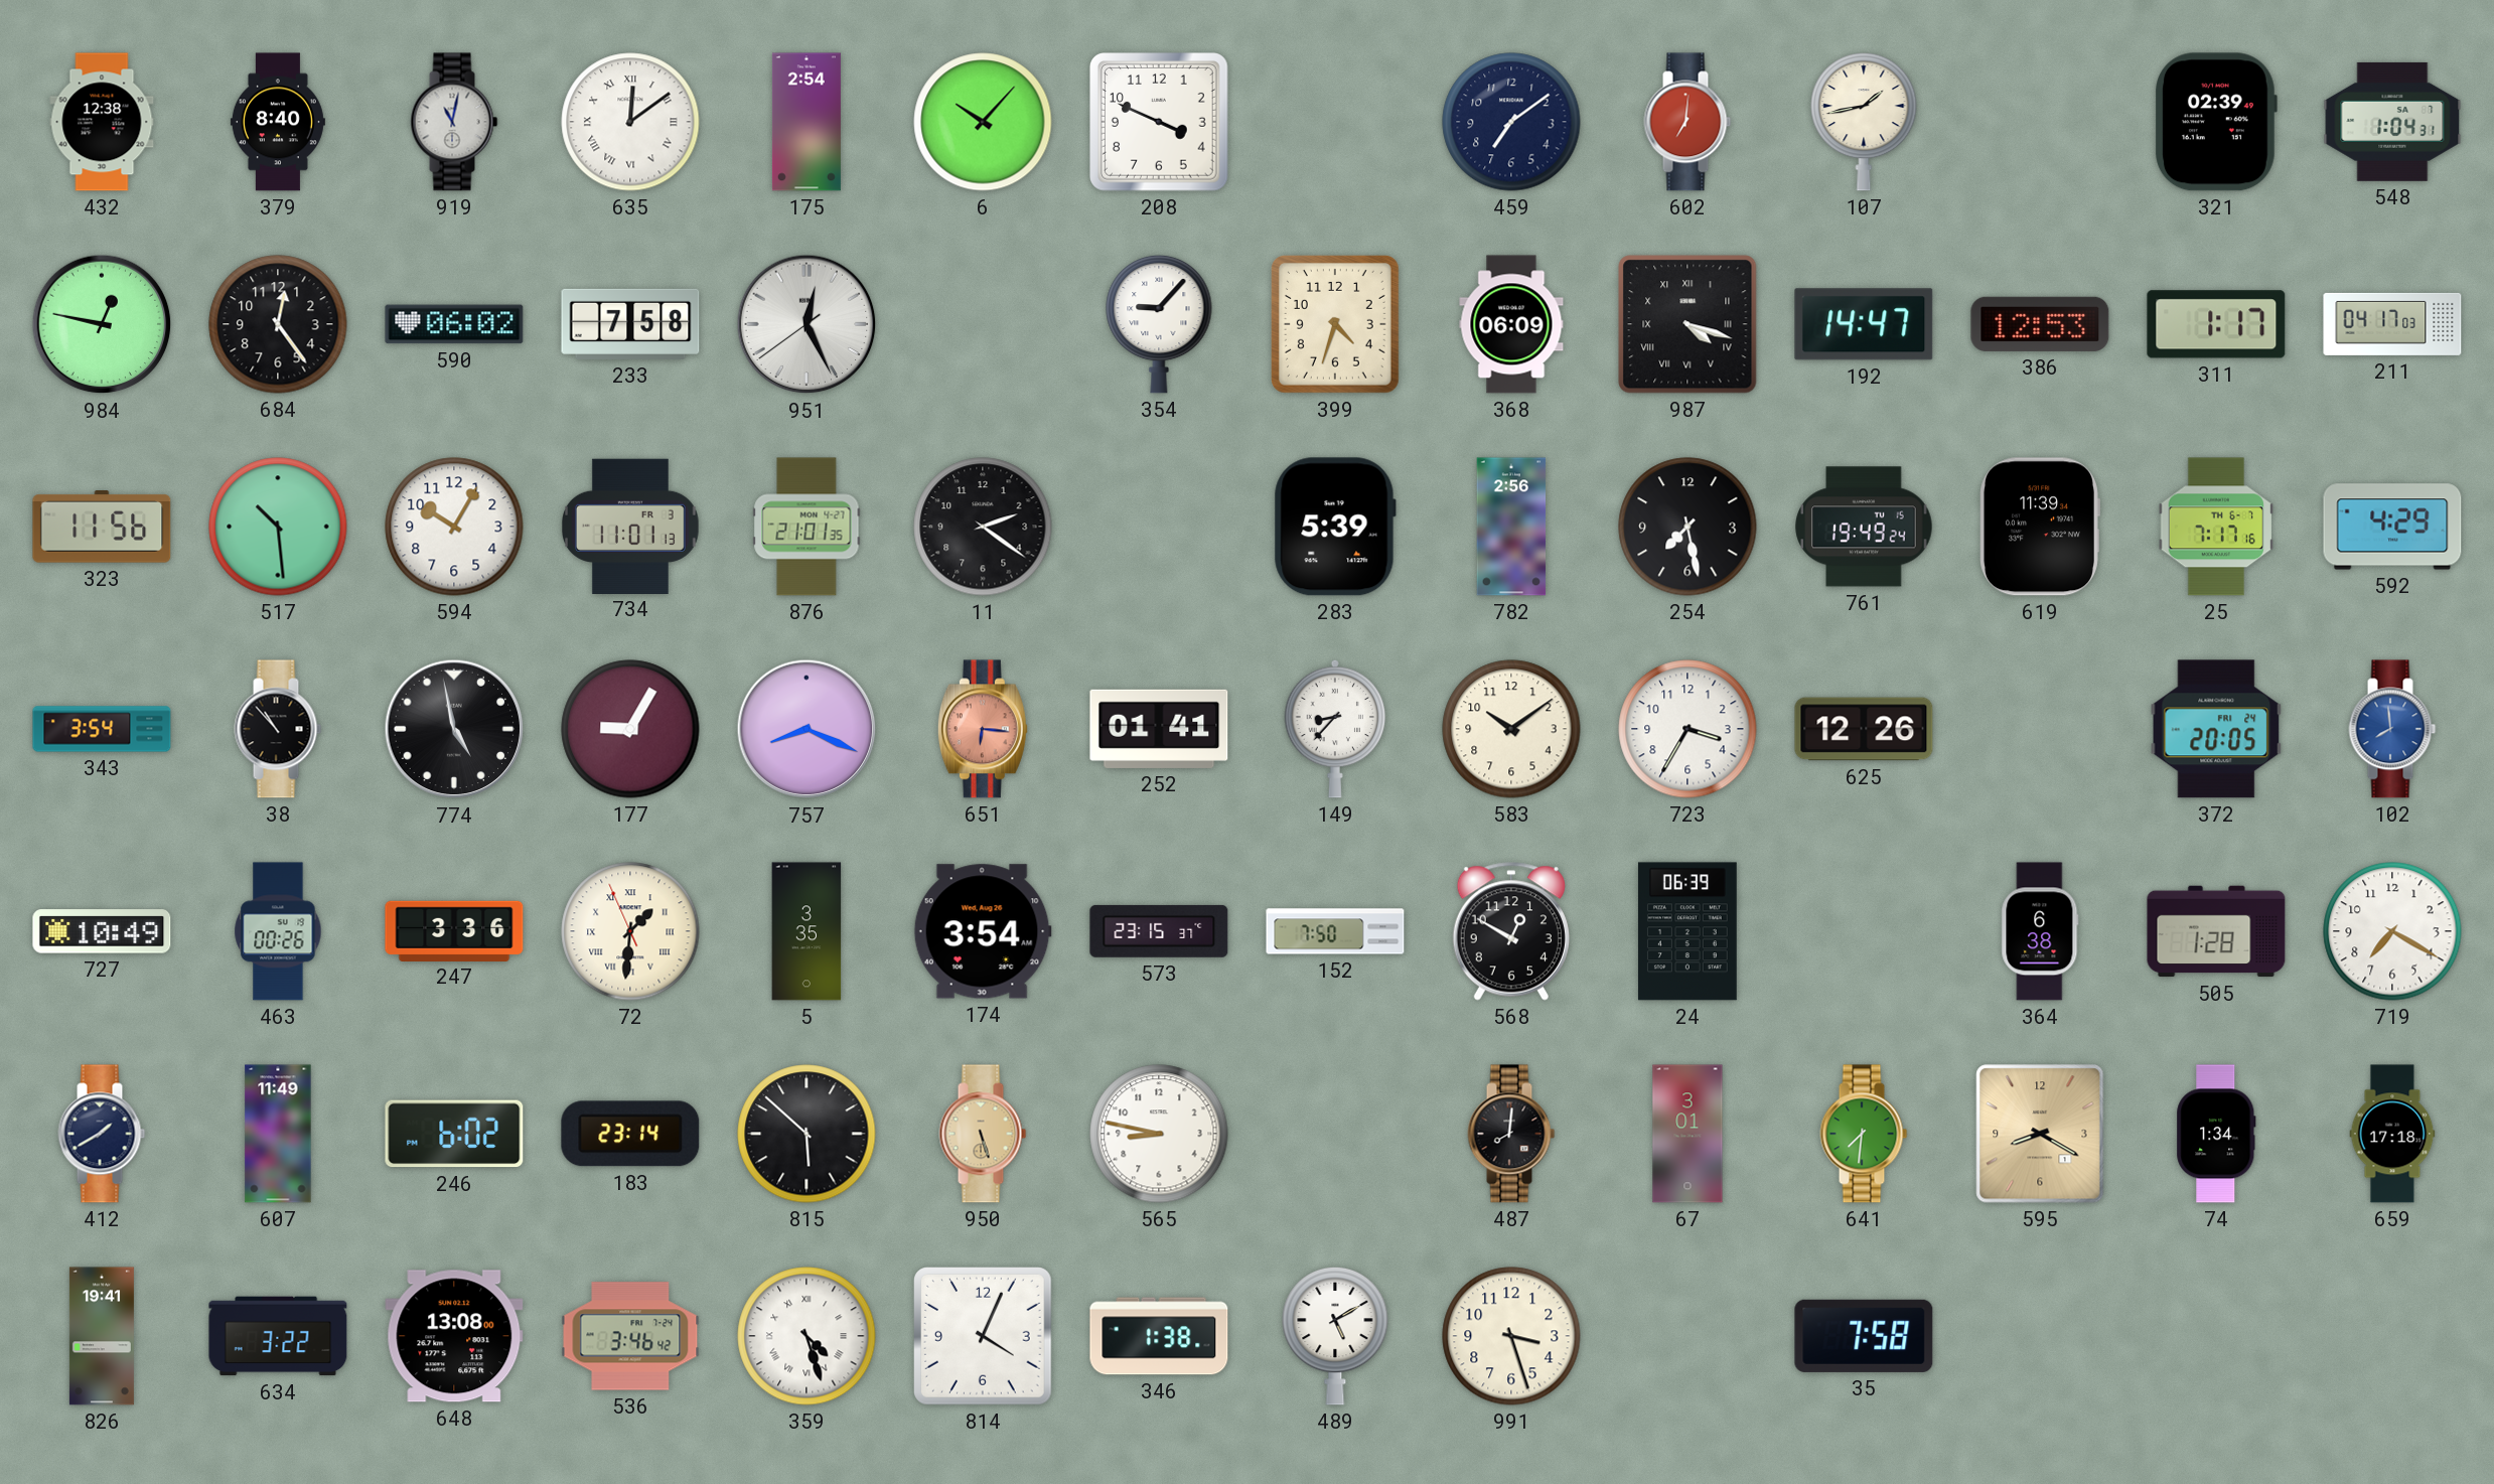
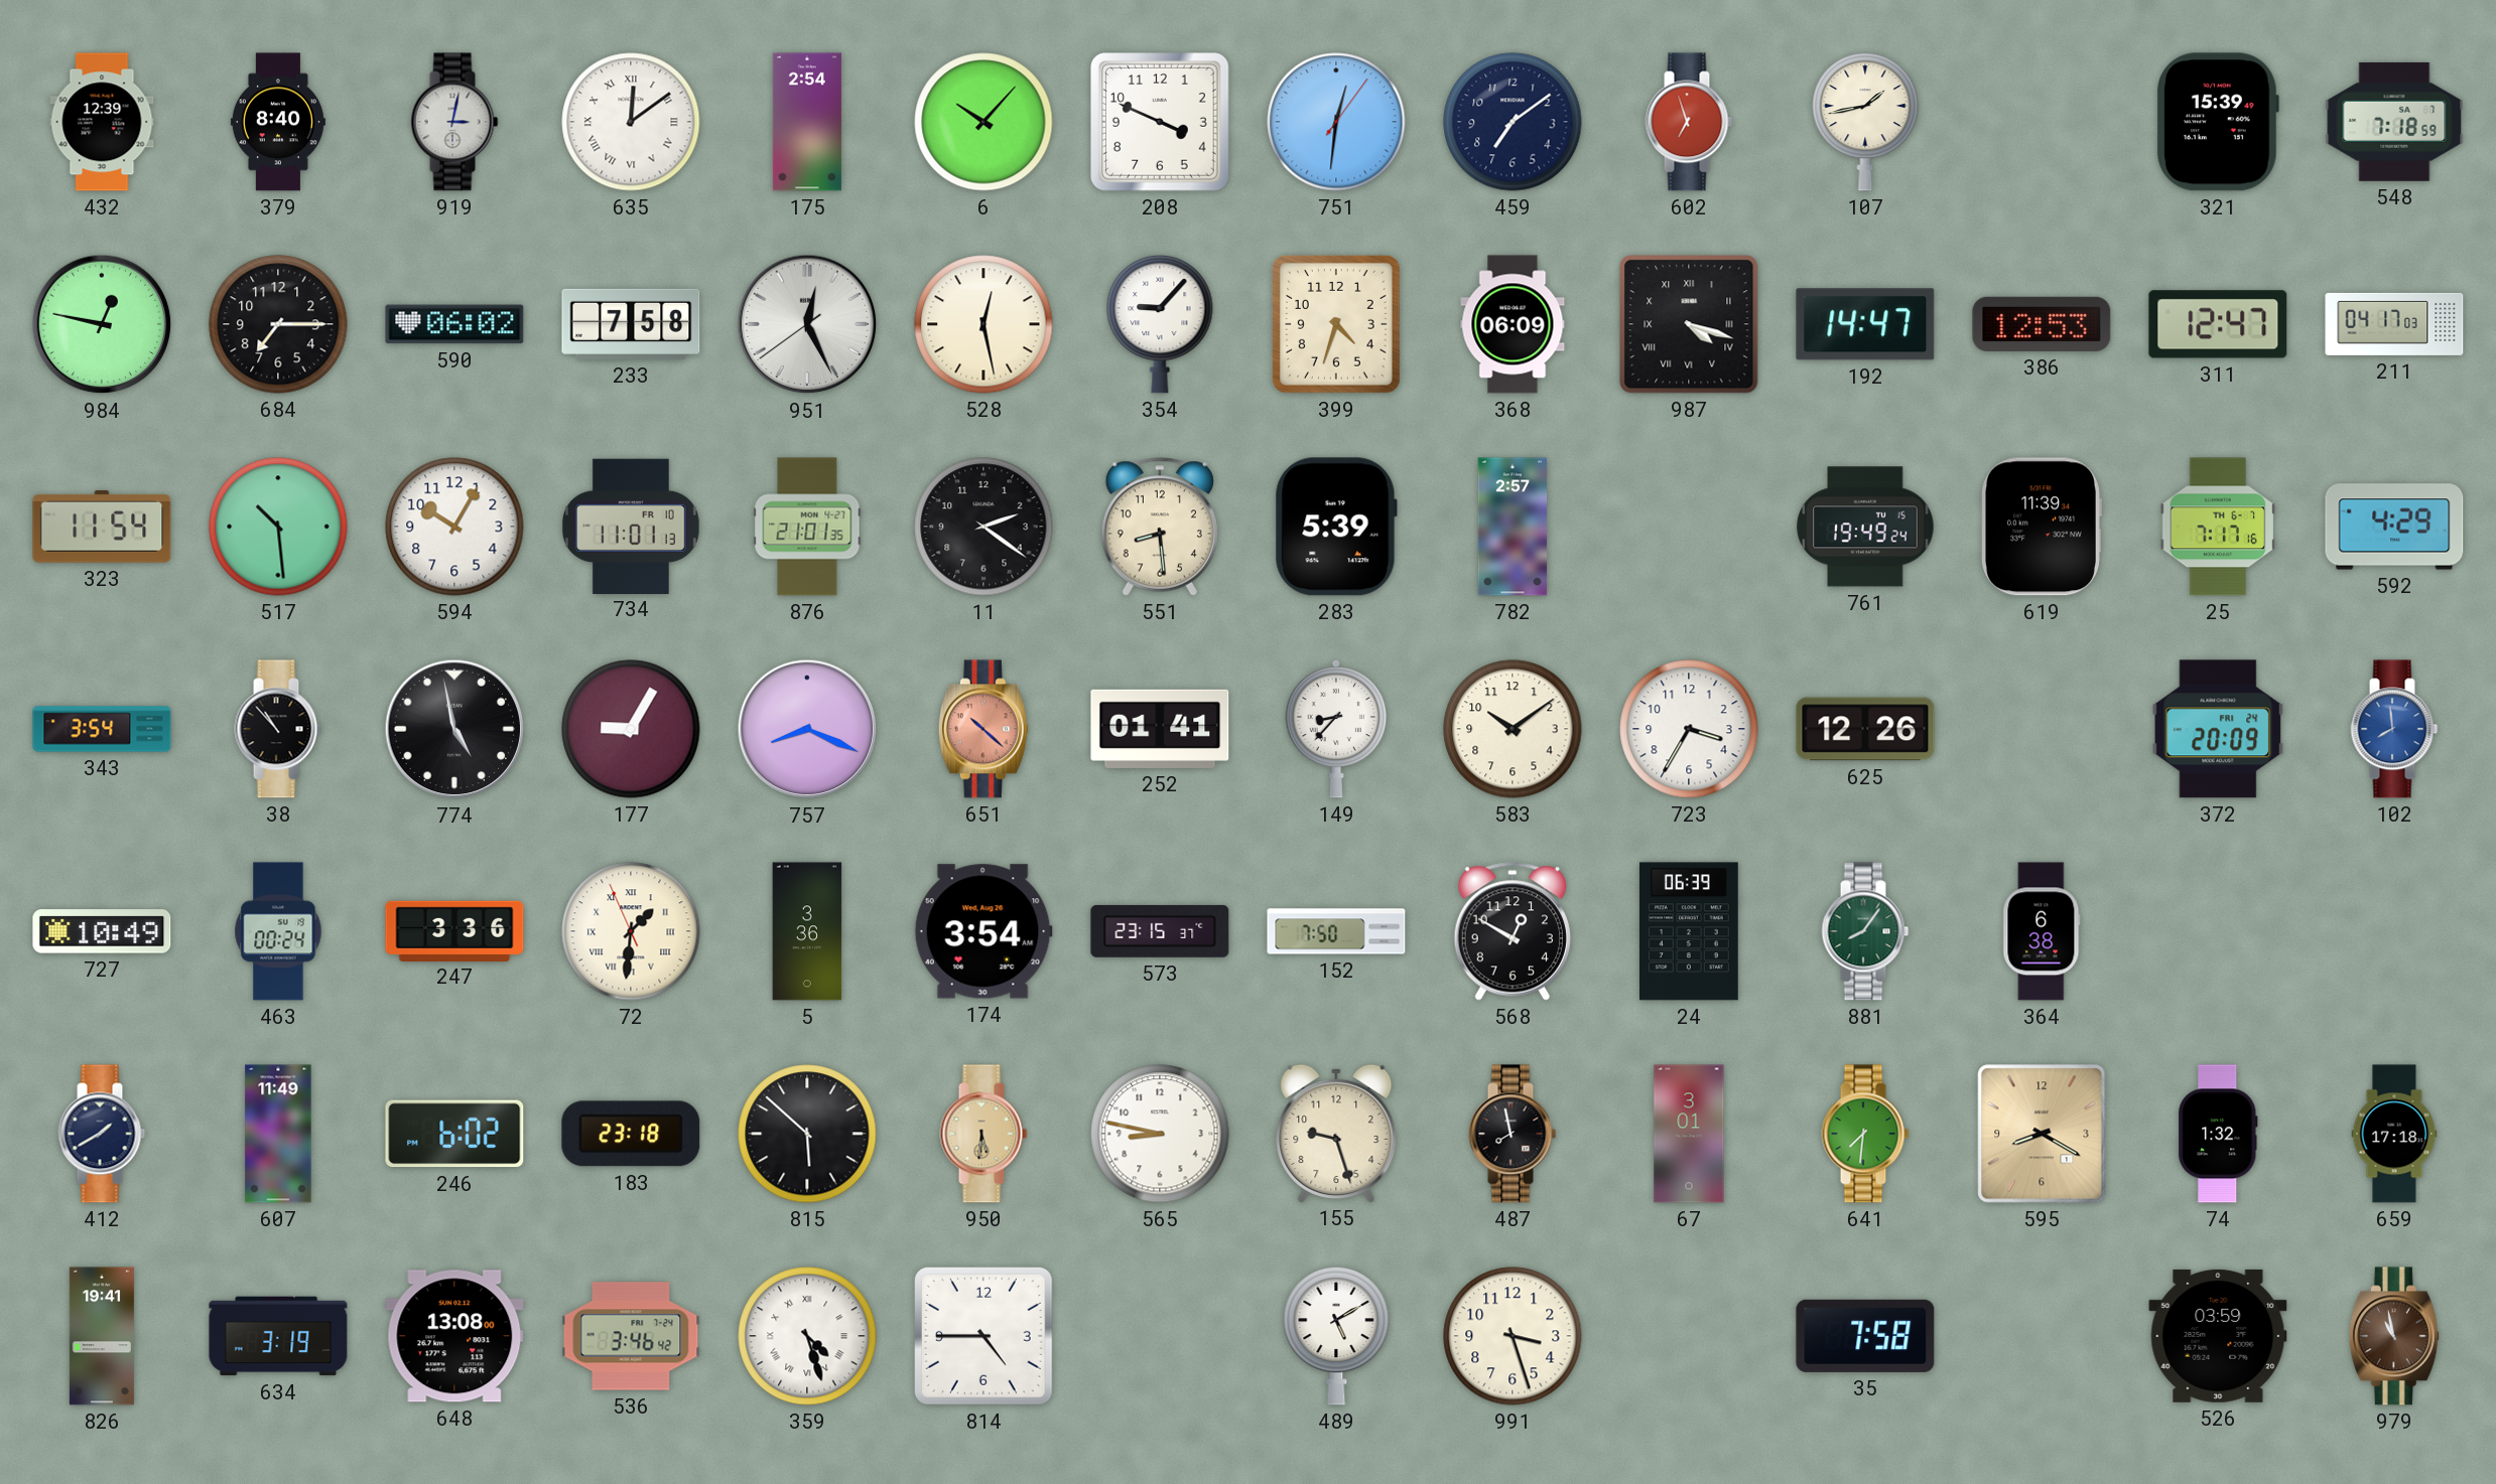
432: 12:38 -> 12:39
919: 11:02 -> 3:02
751: none -> 12:31
602: 7:01 -> 6:57
321: 02:39 -> 15:39
548: 1:04 -> 7:18
684: 12:24 -> 7:15
528: none -> 12:28
311: 1:17 -> 12:47
323: 11:56 -> 11:54
734 date: FR 3 -> FR 10
551: none -> 8:29
782: 2:56 -> 2:57
254: 7:28 -> none
651: 6:16 -> 10:22
372: 20:05 -> 20:09
463: 00:26 -> 00:24
5: 3:35 -> 3:36
881: none -> 8:06
505: 1:28 -> none
719: 7:20 -> none
183: 23:14 -> 23:18
950: 5:27 -> 5:31
155: none -> 9:27
487: 8:01 -> 7:58
74: 1:34 -> 1:32
634: 3:22 -> 3:19
814: 4:04 -> 4:45
346: 1:38 -> none
526: none -> 03:59
979: none -> 10:58
